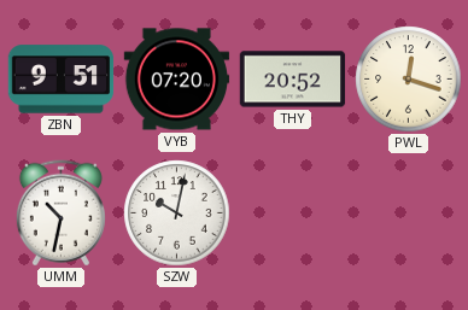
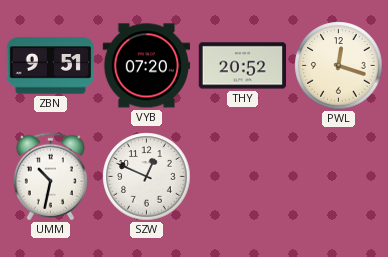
SZW: 10:02 -> 12:49
